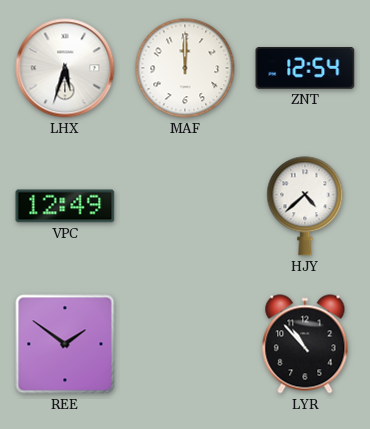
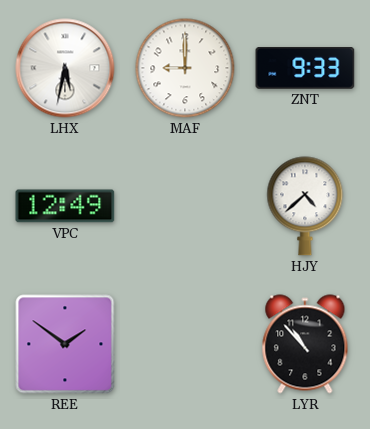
LHX: 5:33 -> 5:32
MAF: 12:00 -> 9:00
ZNT: 12:54 -> 9:33
